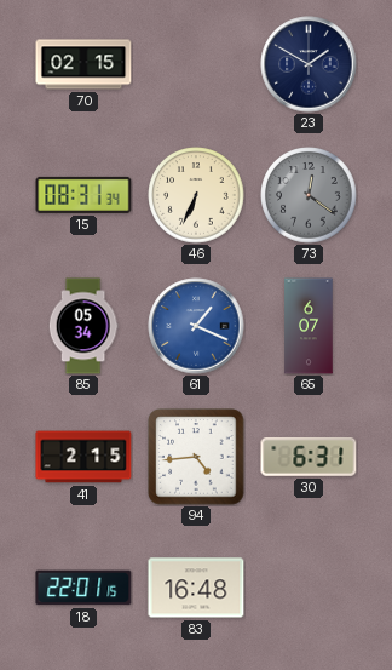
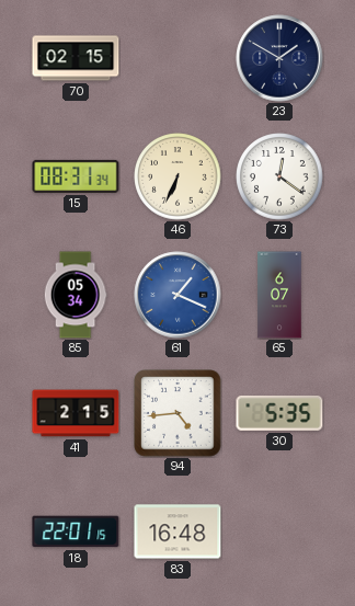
73 dial: grey -> white
30: 6:31 -> 5:35
